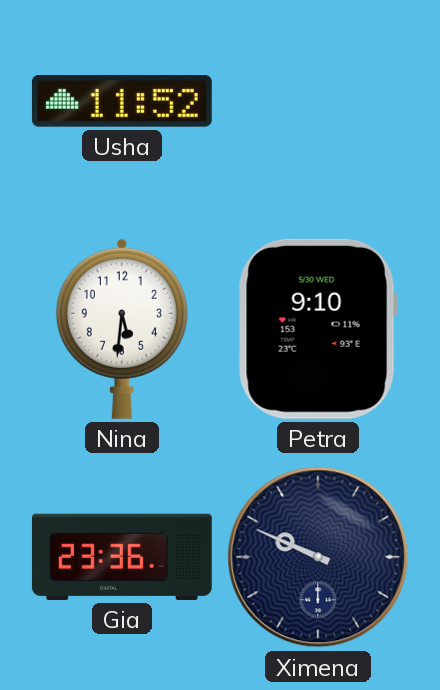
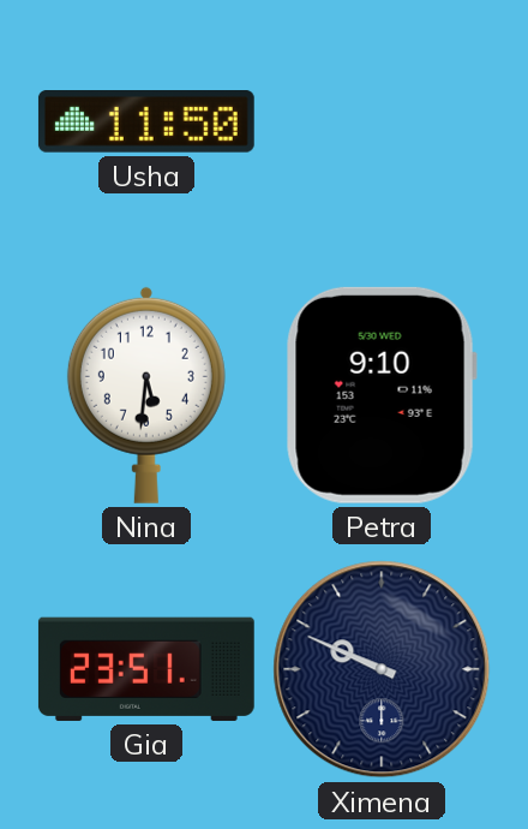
Usha: 11:52 -> 11:50
Gia: 23:36 -> 23:51
